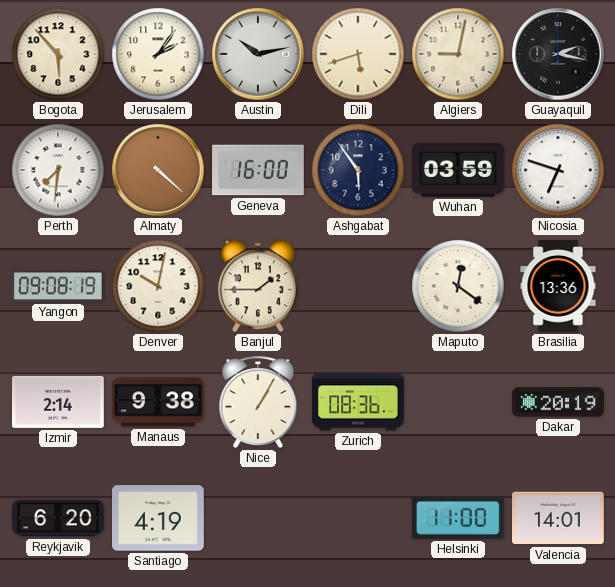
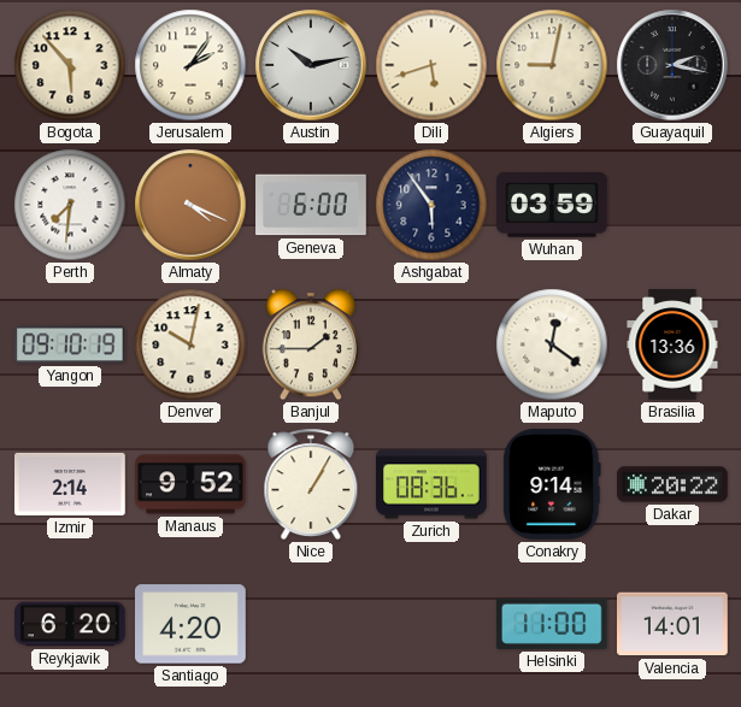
Almaty: 4:22 -> 4:19
Geneva: 16:00 -> 6:00
Nicosia: 6:48 -> none
Yangon: 09:08 -> 09:10
Manaus: 9:38 -> 9:52
Conakry: none -> 9:14
Dakar: 20:19 -> 20:22
Santiago: 4:19 -> 4:20
